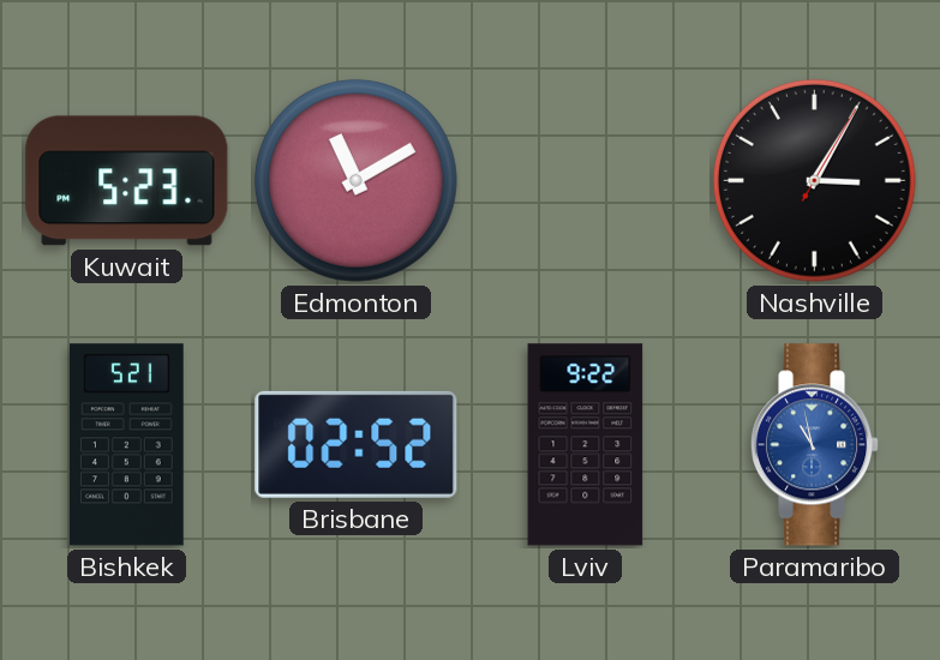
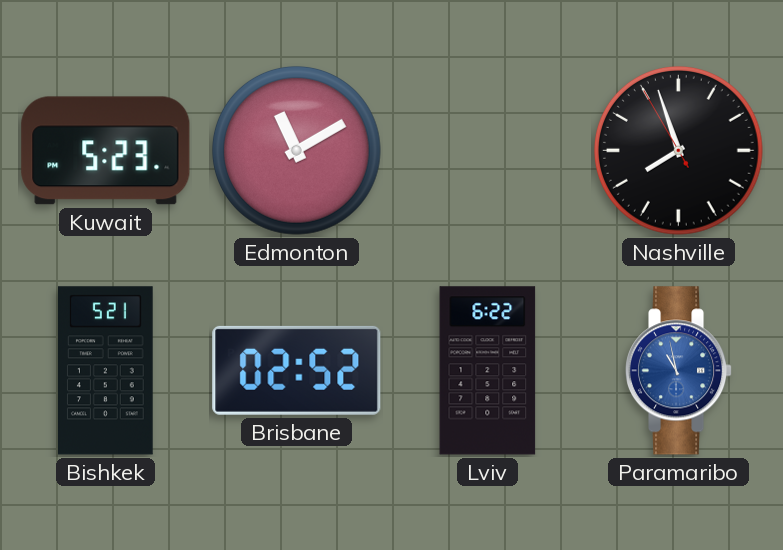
Nashville: 3:05 -> 7:56
Lviv: 9:22 -> 6:22
